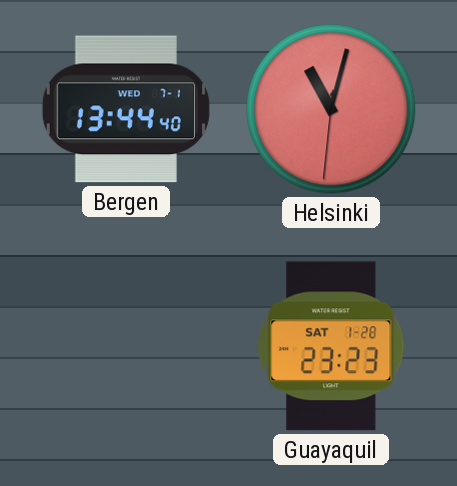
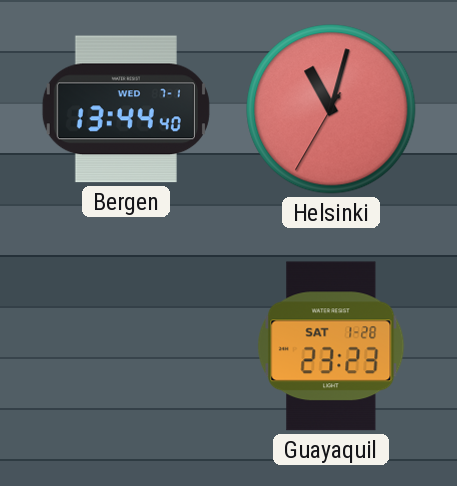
Helsinki: 11:02:31 -> 11:02:35
